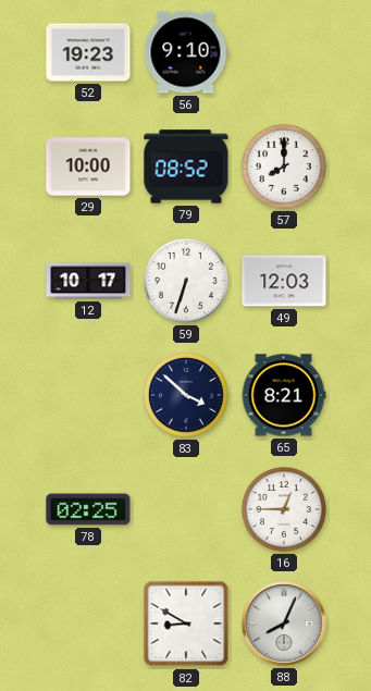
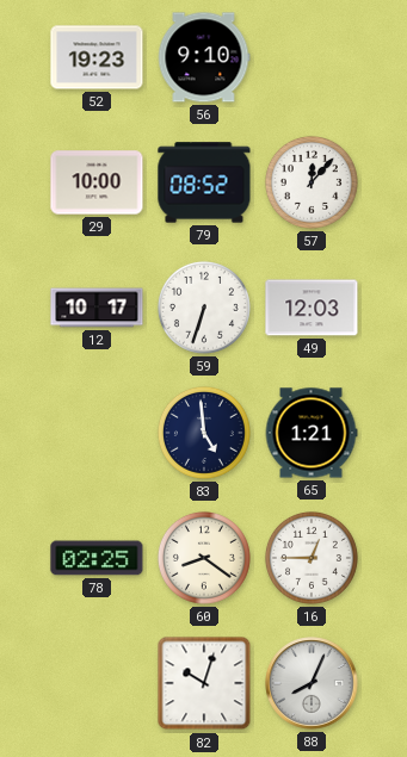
57: 8:00 -> 12:07
83: 3:52 -> 4:59
65: 8:21 -> 1:21
60: none -> 8:21
82: 8:50 -> 10:03
